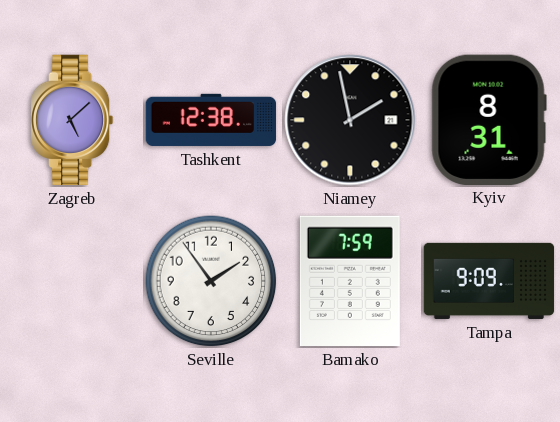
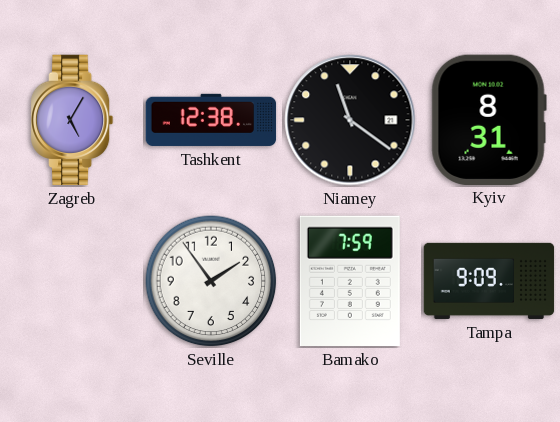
Zagreb: 5:08 -> 5:05
Niamey: 1:58 -> 11:21
